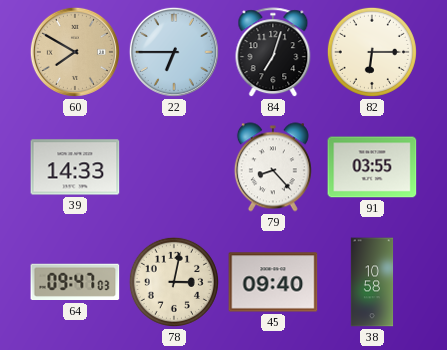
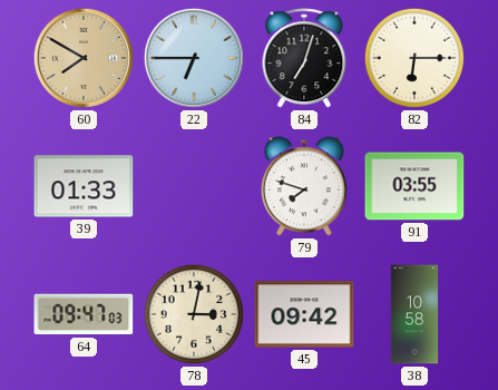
39: 14:33 -> 01:33
79: 8:23 -> 7:48
45: 09:40 -> 09:42
